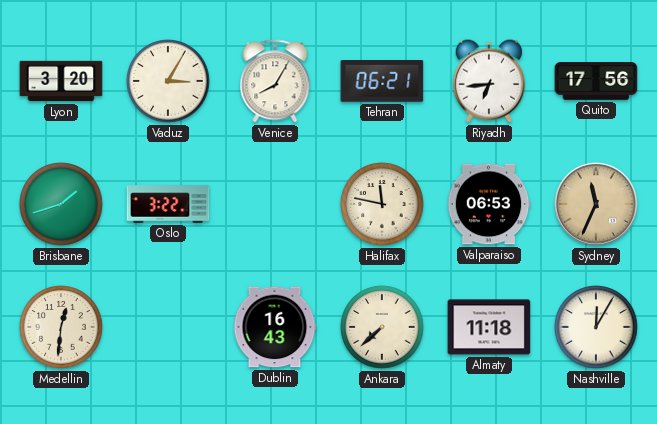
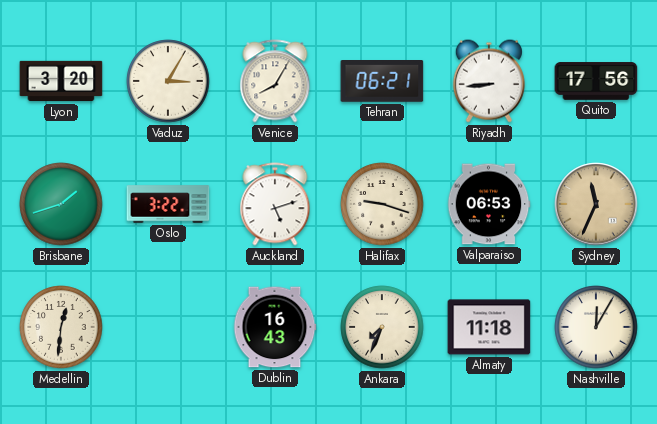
Riyadh: 6:44 -> 8:44
Auckland: none -> 5:12
Halifax: 11:47 -> 9:18
Ankara: 7:38 -> 7:34
